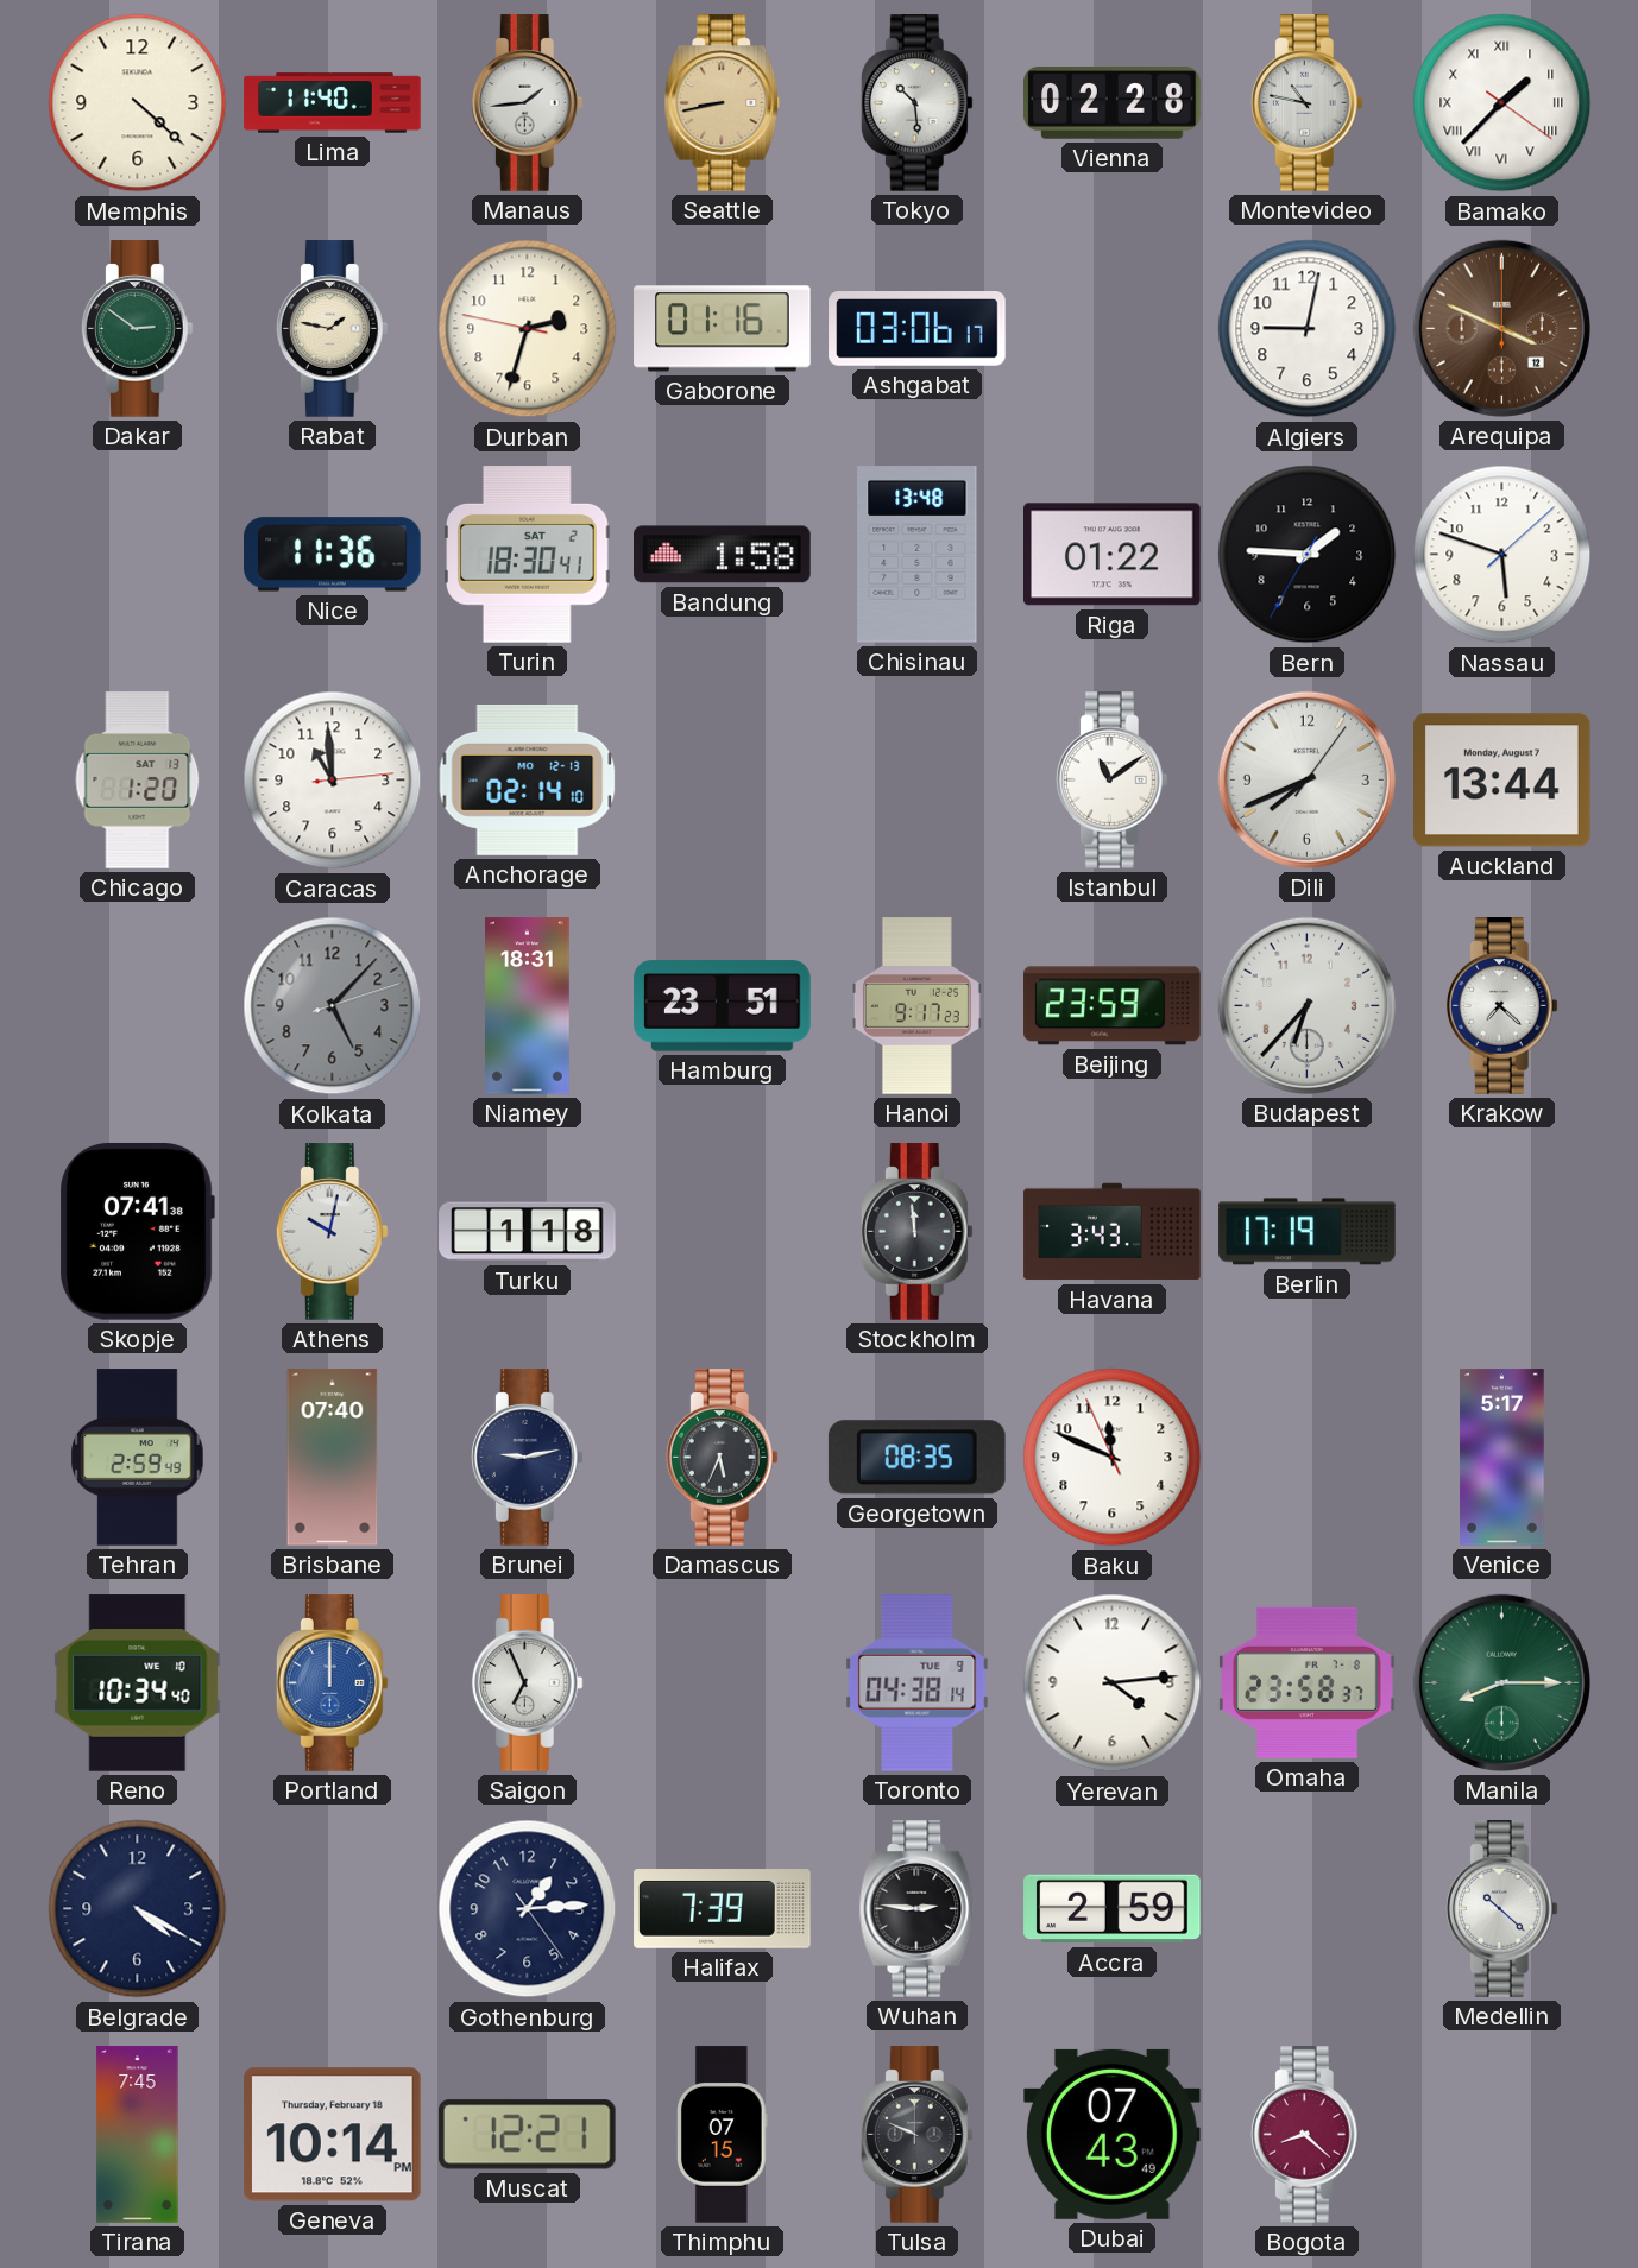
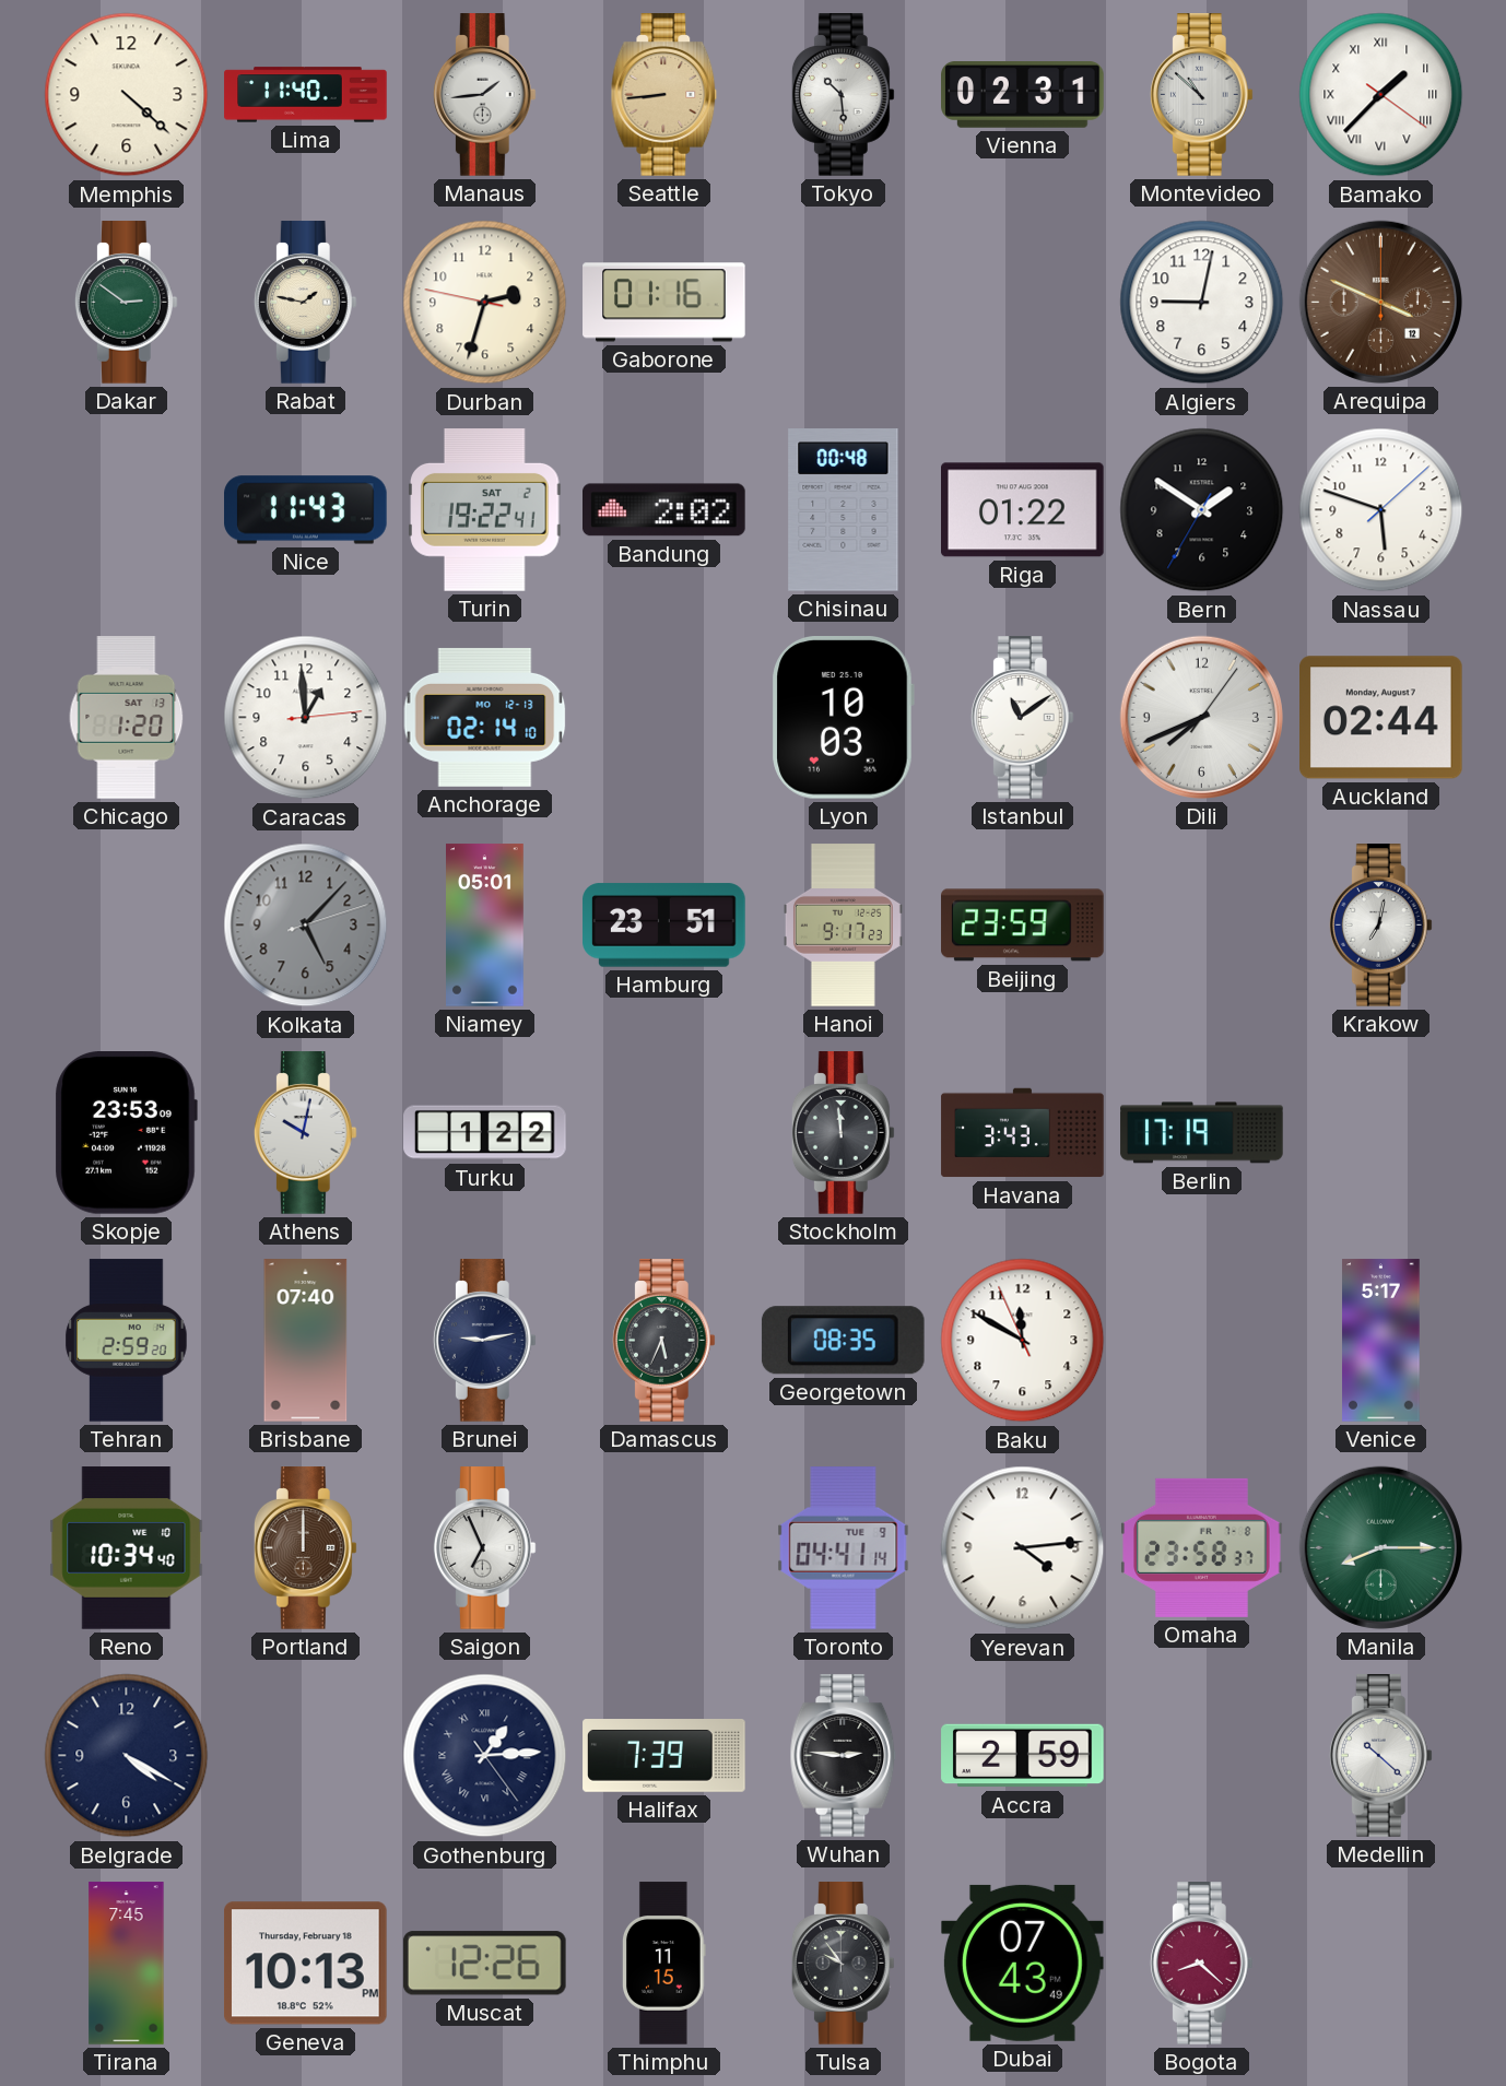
Seattle: 8:43 -> 8:44
Vienna: 02:28 -> 02:31
Montevideo: 10:47 -> 10:52
Ashgabat: 03:06 -> none
Nice: 11:36 -> 11:43
Turin: 18:30 -> 19:22
Bandung: 1:58 -> 2:02
Chisinau: 13:48 -> 00:48
Bern: 1:45 -> 1:50
Caracas: 10:59 -> 12:59
Lyon: none -> 10:03
Auckland: 13:44 -> 02:44
Niamey: 18:31 -> 05:01
Budapest: 6:37 -> none
Krakow: 7:22 -> 7:02
Skopje: 07:41 -> 23:53
Turku: 1:18 -> 1:22
Tehran: 2:59:49 -> 2:59:20
Baku: 11:48 -> 11:49
Portland dial: blue -> brown
Toronto: 04:38 -> 04:41
Gothenburg numerals: Arabic -> Roman
Geneva: 10:14 -> 10:13
Muscat: 12:21 -> 12:26
Thimphu: 07:15 -> 11:15
Tulsa: 9:49 -> 9:54
